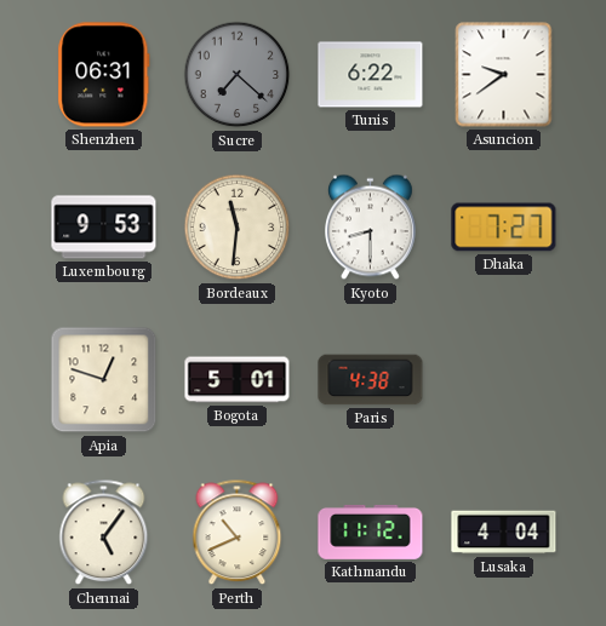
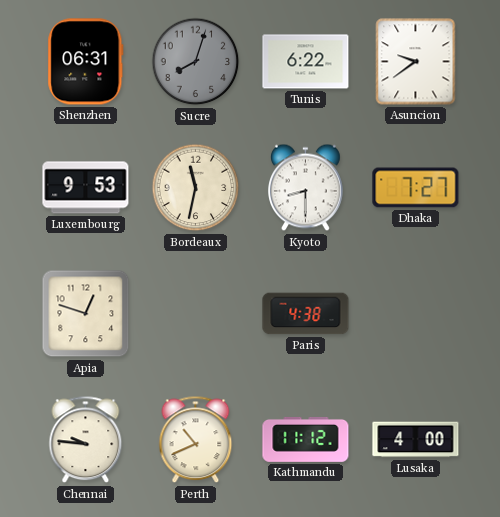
Sucre: 7:22 -> 8:03
Bordeaux: 11:31 -> 11:32
Bogota: 5:01 -> none
Chennai: 5:06 -> 9:46
Lusaka: 4:04 -> 4:00
